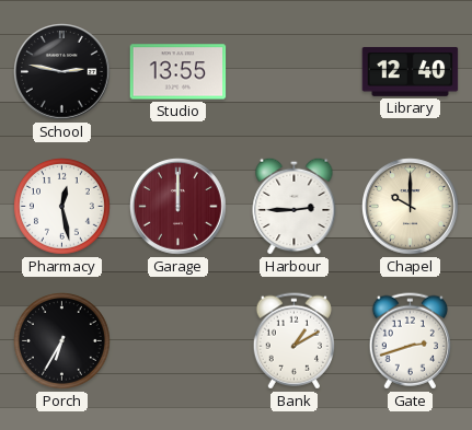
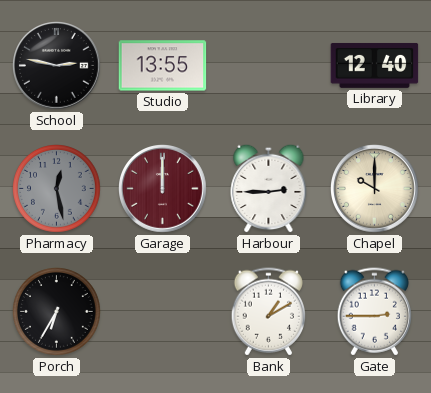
Pharmacy dial: white -> grey
Gate: 2:42 -> 2:45
